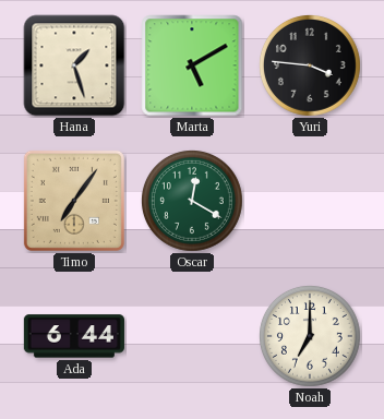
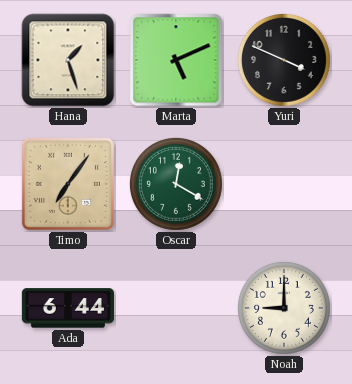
Marta: 5:10 -> 5:11
Yuri: 3:46 -> 3:49
Noah: 7:00 -> 9:00
